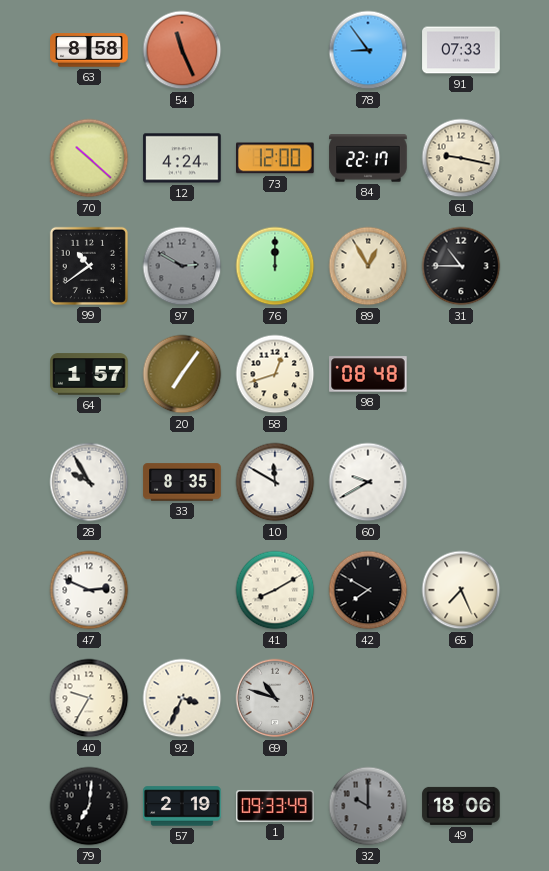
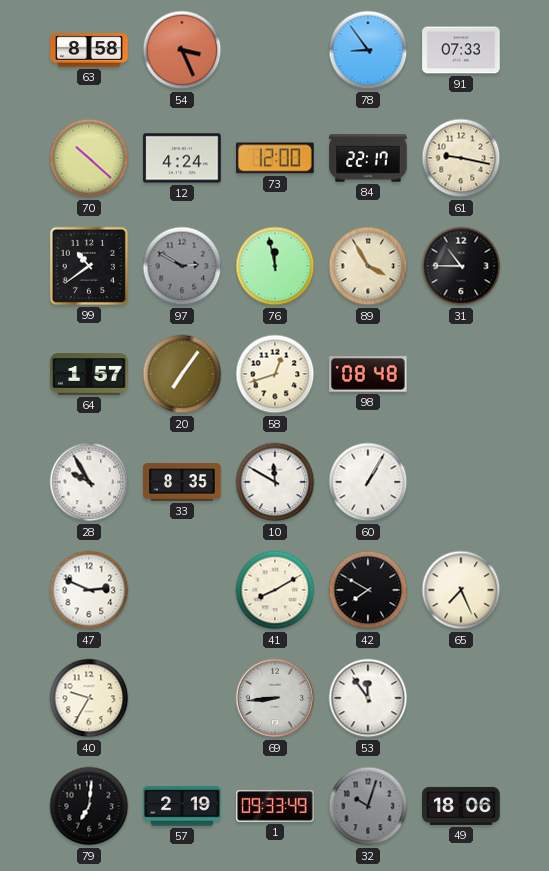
54: 11:26 -> 3:26
76: 12:00 -> 11:58
89: 12:55 -> 3:55
60: 9:40 -> 1:05
92: 3:34 -> none
69: 10:48 -> 8:44
53: none -> 11:54
32: 10:00 -> 10:03
